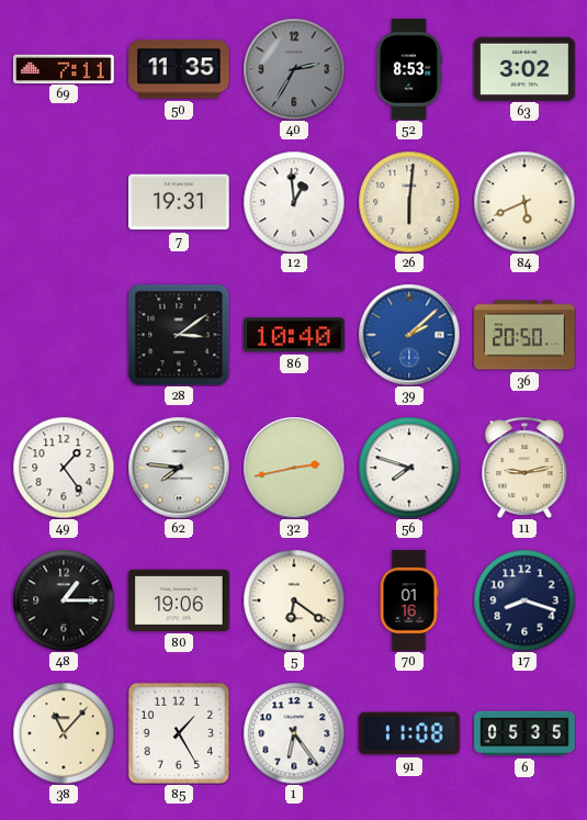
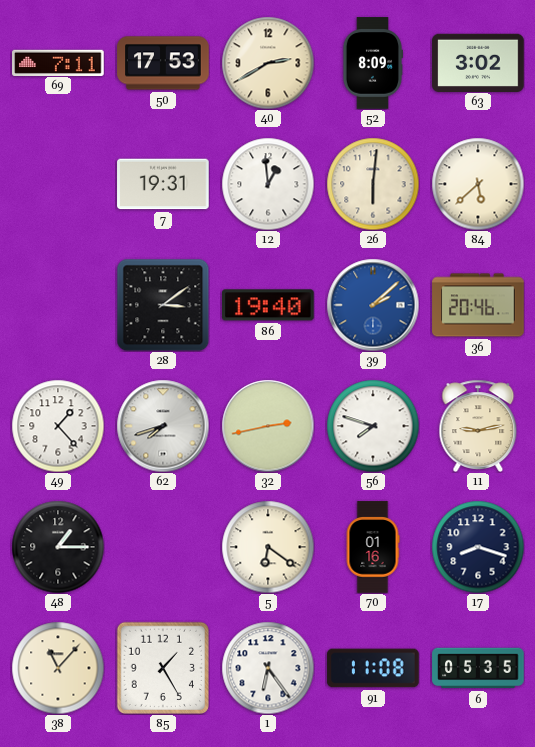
50: 11:35 -> 17:53
40: 2:35 -> 2:40
40 dial: grey -> cream
52: 8:53 -> 8:09
84: 5:41 -> 5:38
86: 10:40 -> 19:40
36: 20:50 -> 20:46
49: 1:24 -> 1:23
62: 7:46 -> 7:42
80: 19:06 -> none
